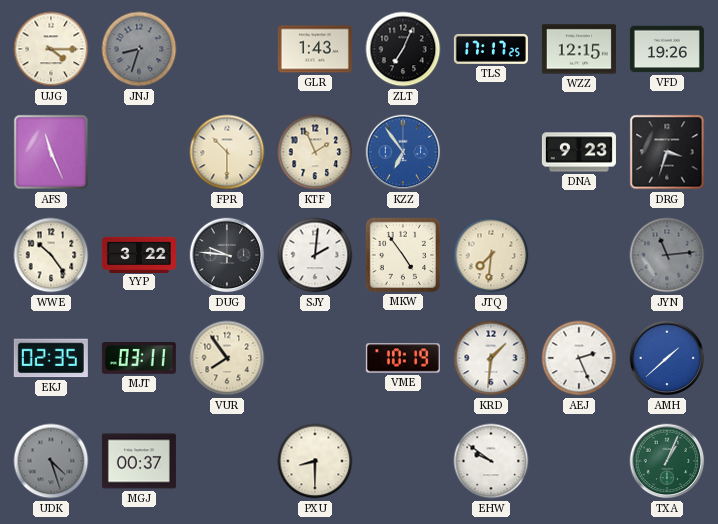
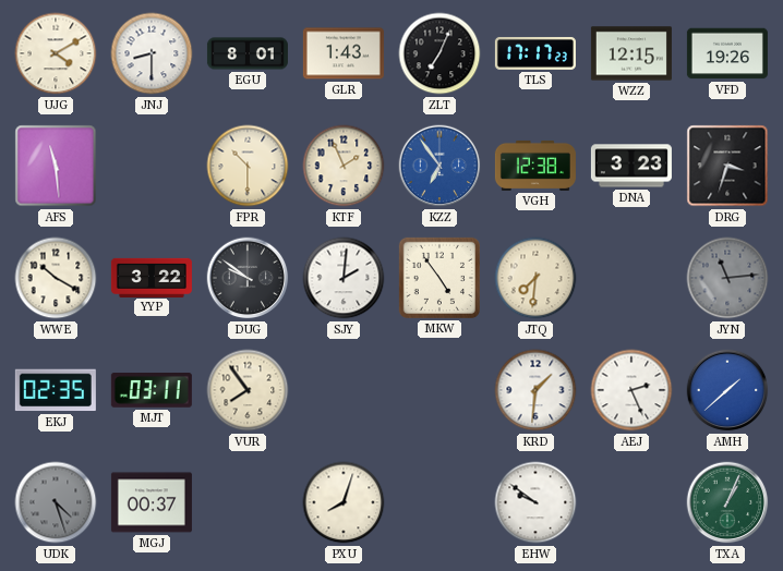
UJG: 4:15 -> 4:10
JNJ: 8:33 -> 8:30
JNJ dial: grey -> white
EGU: none -> 8:01
TLS: 17:17:25 -> 17:17:23
AFS: 11:26 -> 11:29
VGH: none -> 12:38
DNA: 9:23 -> 3:23
WWE: 10:24 -> 10:20
DUG: 9:46 -> 9:51
VME: 10:19 -> none
PXU: 8:30 -> 8:03
